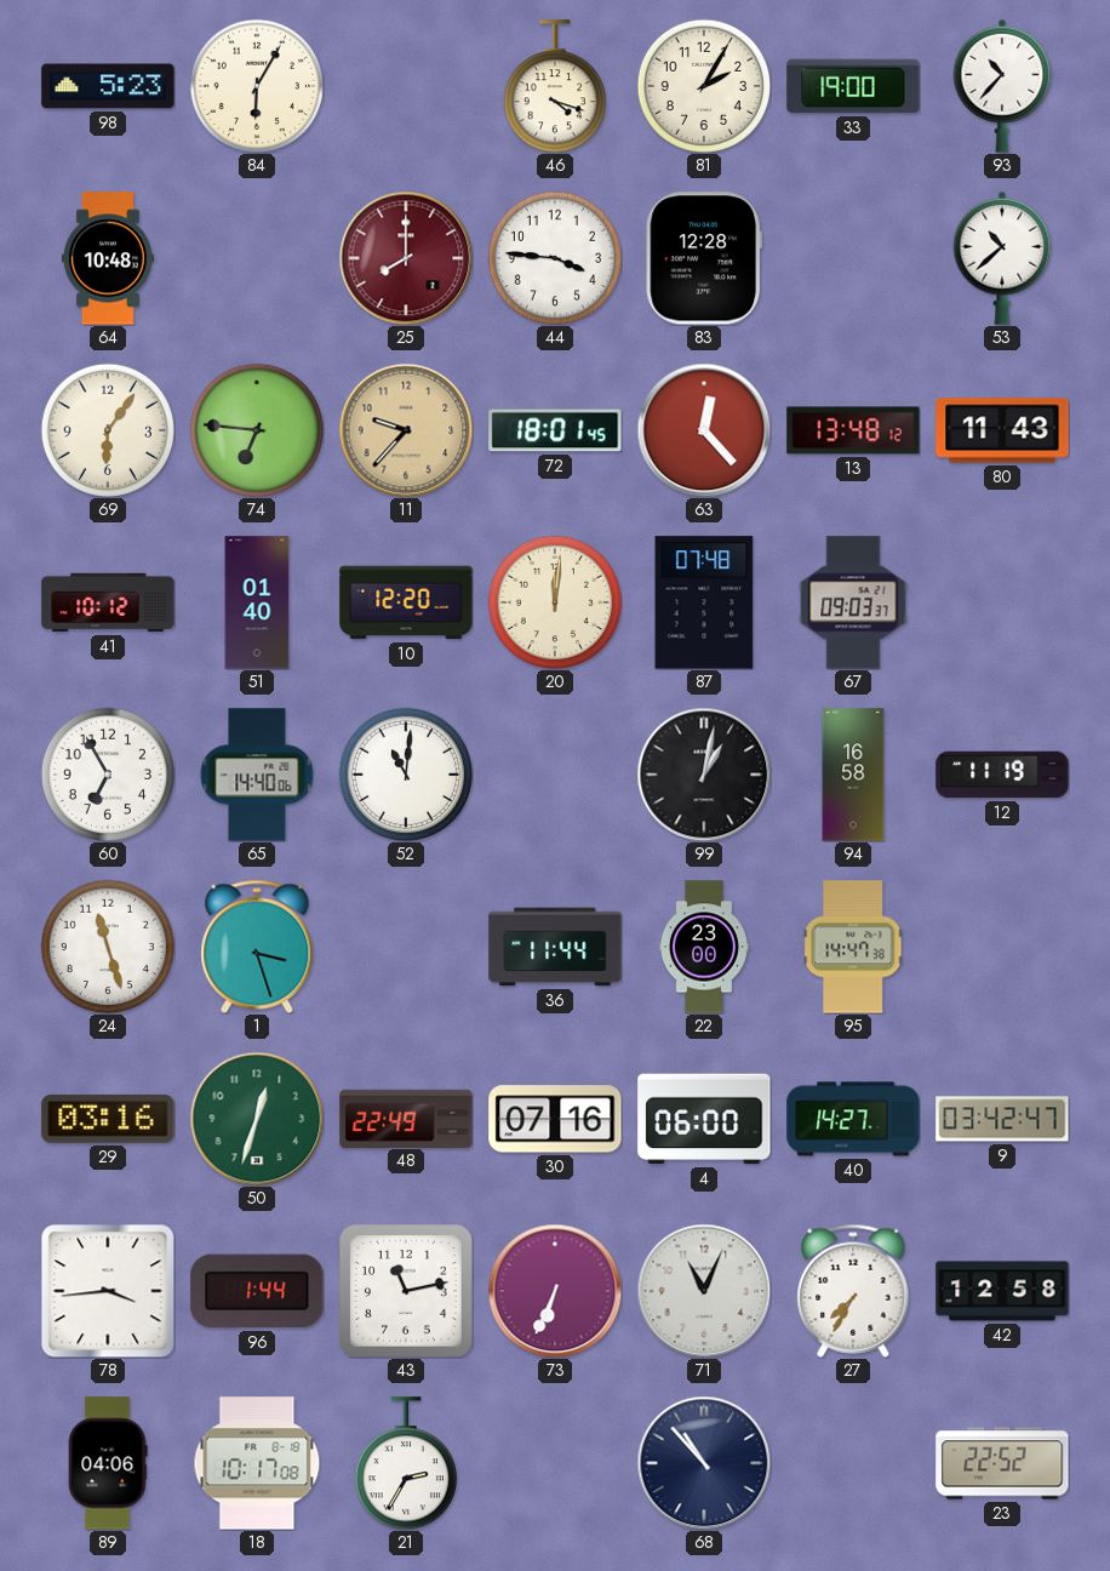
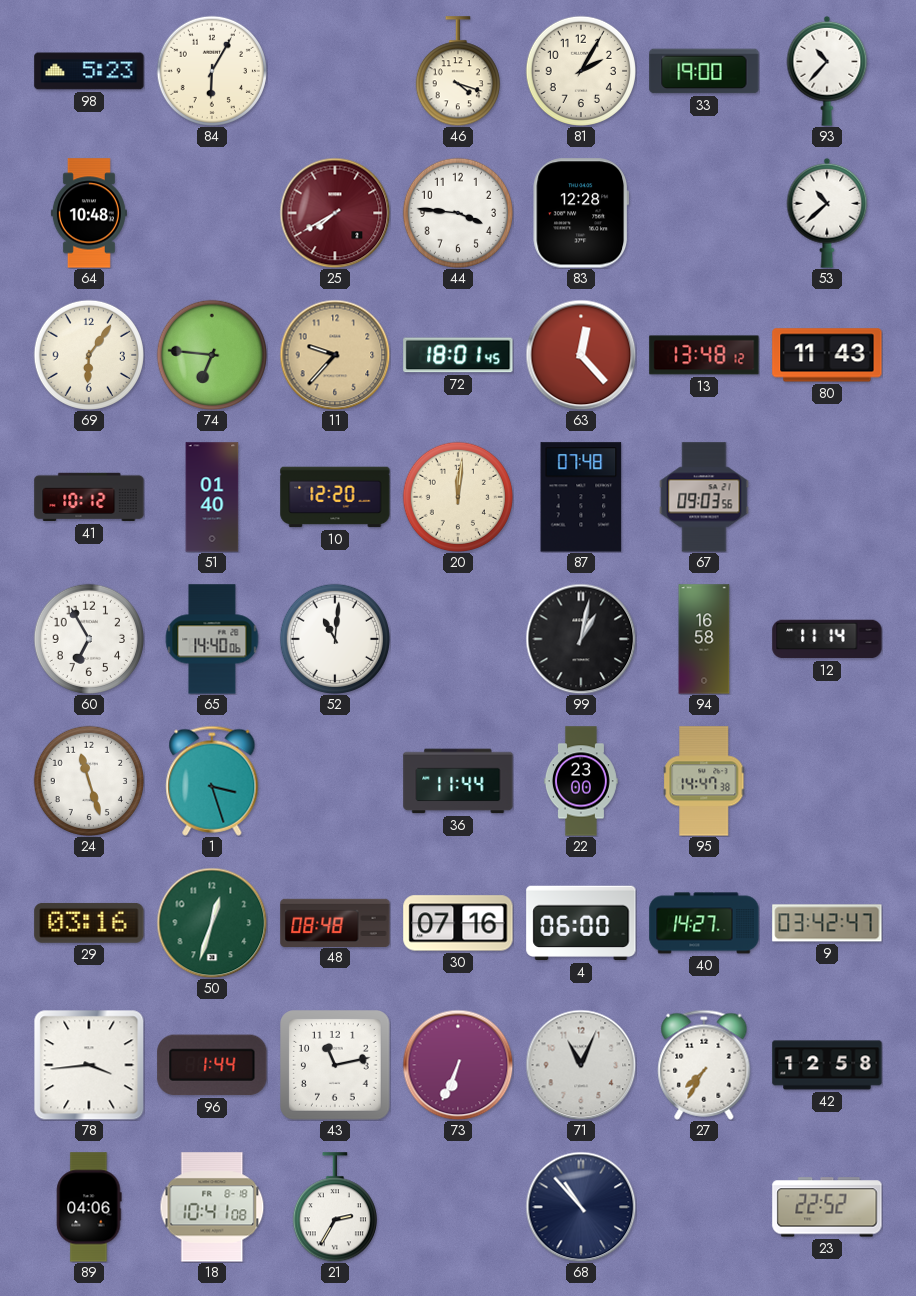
25: 8:00 -> 7:40
67: 09:03:37 -> 09:03:56
12: 11:19 -> 11:14
48: 22:49 -> 08:48
18: 10:17 -> 10:41
